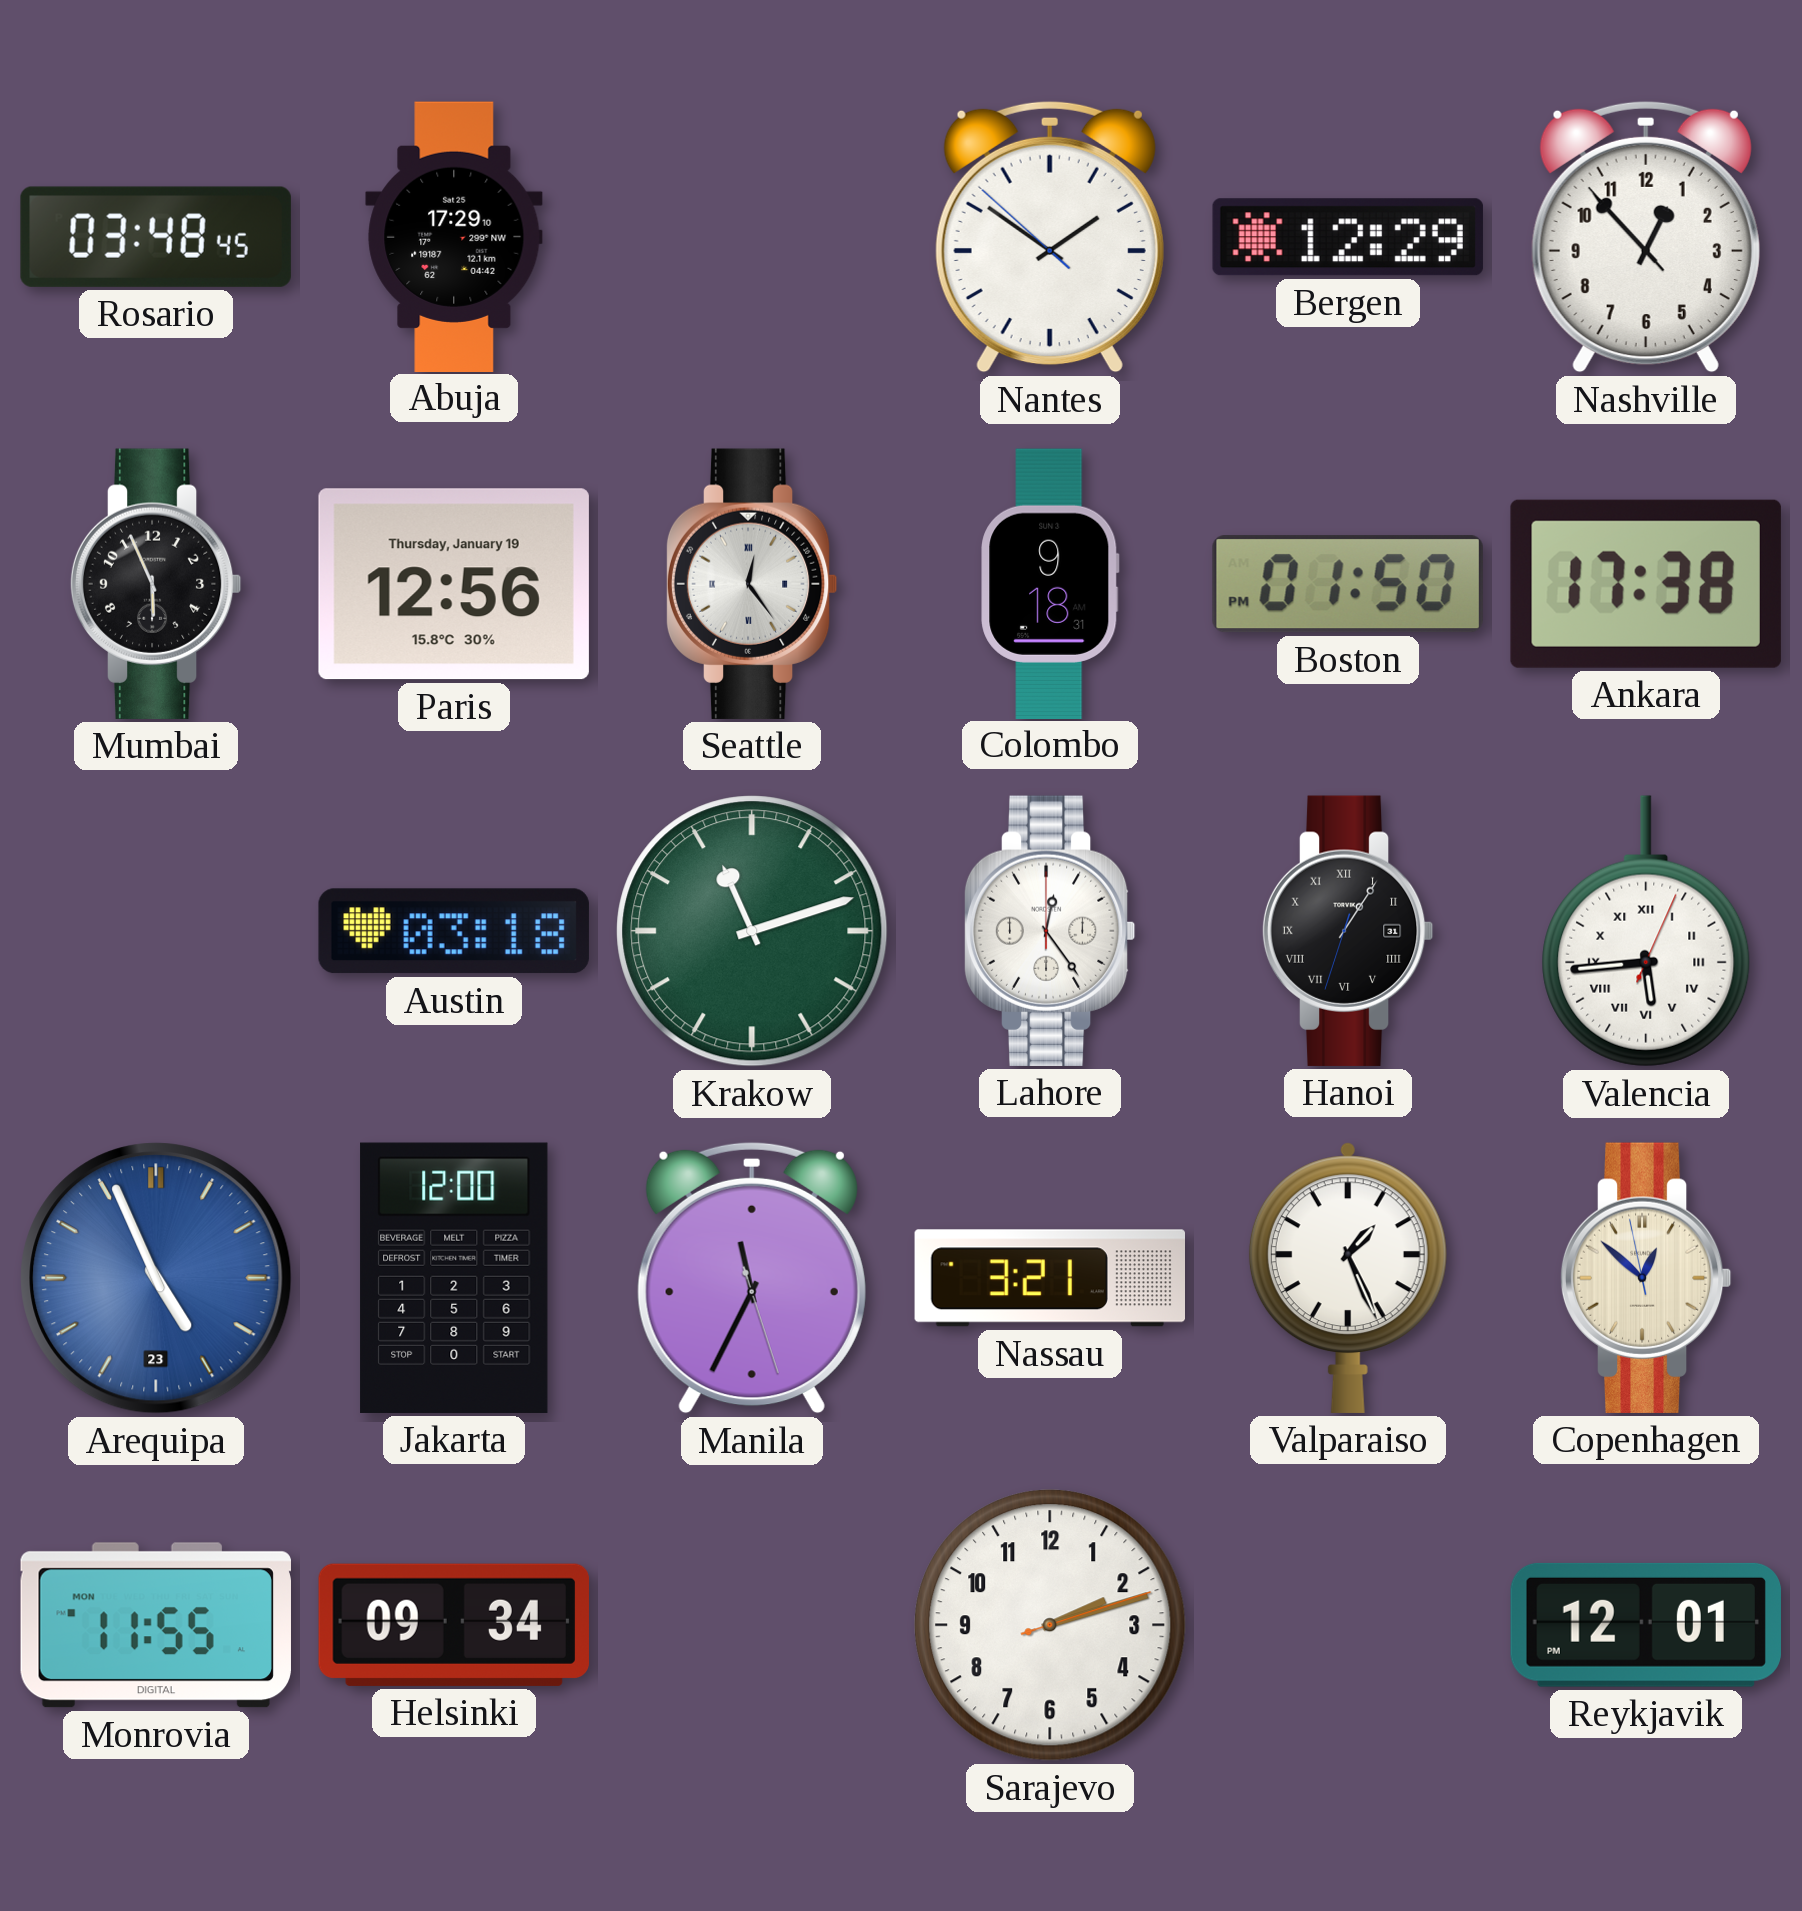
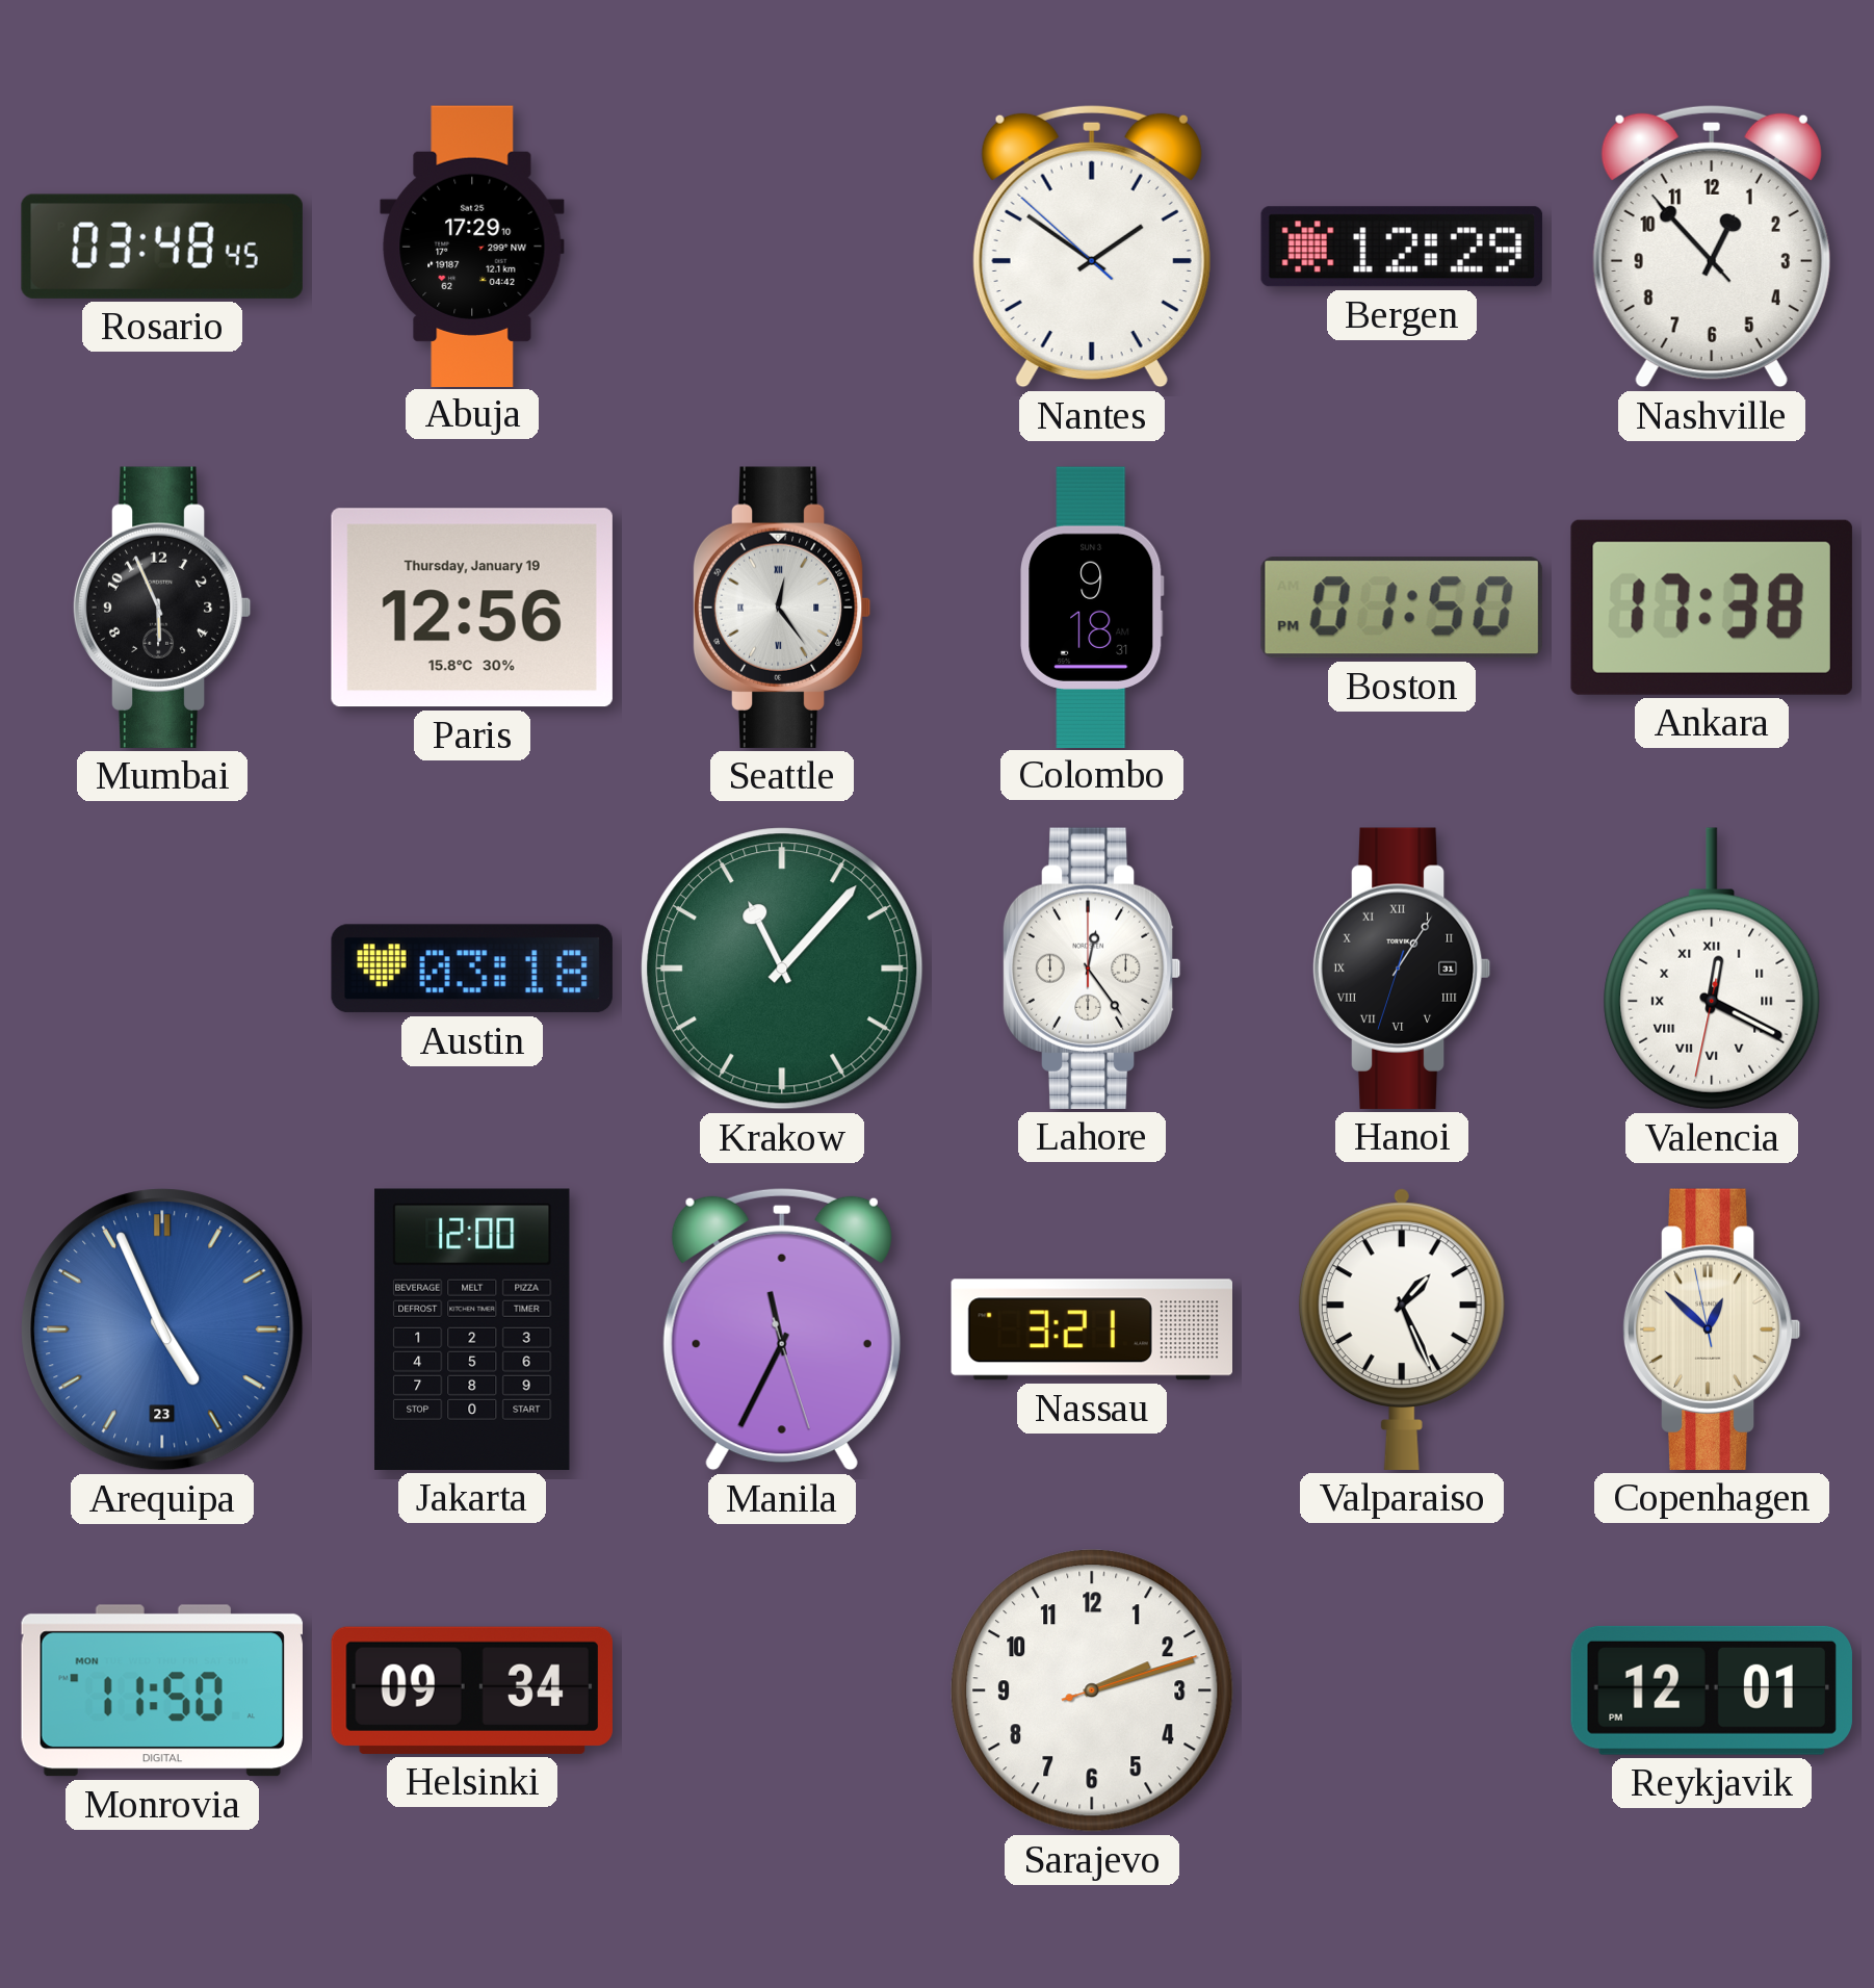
Krakow: 11:12 -> 11:07
Valencia: 5:44 -> 12:19
Monrovia: 11:55 -> 11:50
